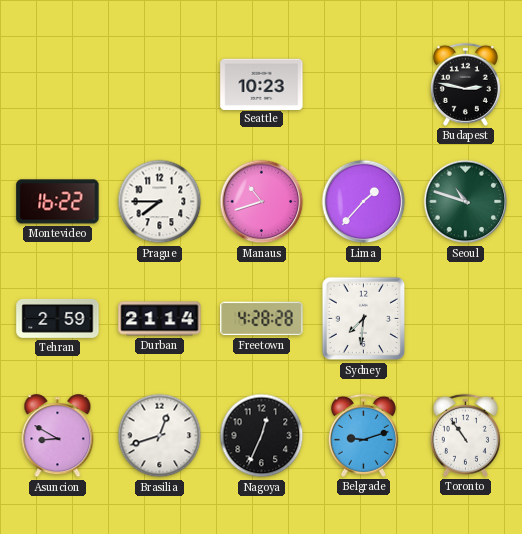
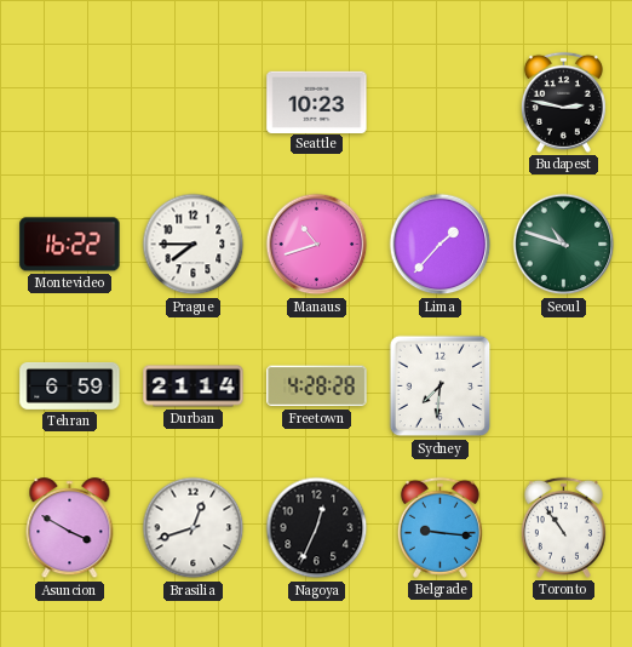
Tehran: 2:59 -> 6:59
Asuncion: 8:50 -> 3:50
Belgrade: 9:12 -> 9:16
